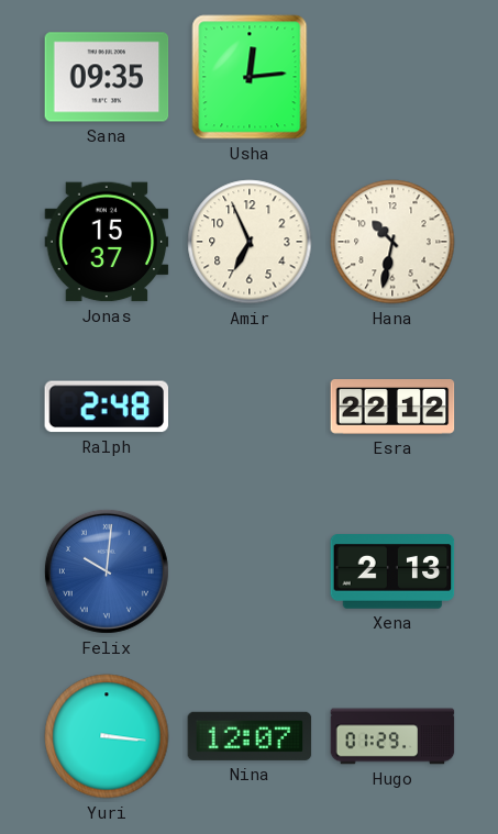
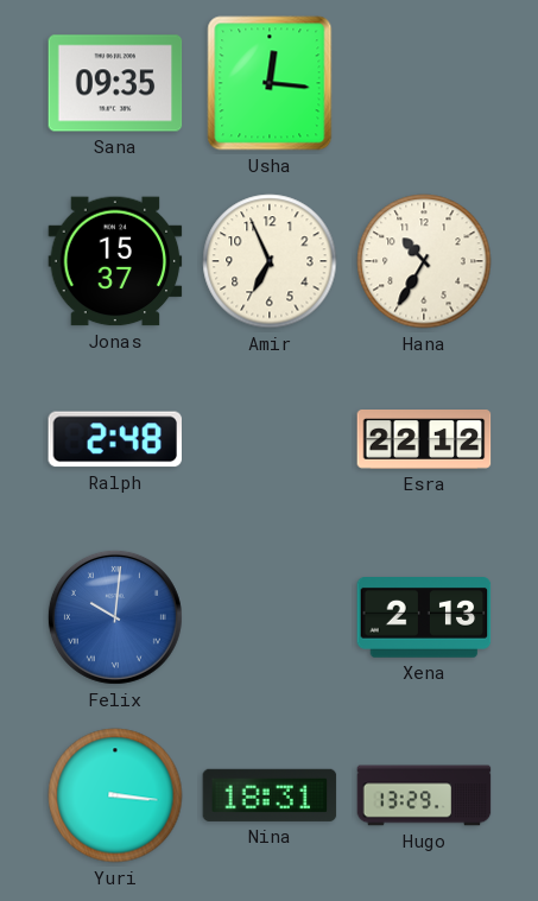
Usha: 12:14 -> 12:16
Hana: 10:32 -> 10:35
Nina: 12:07 -> 18:31
Hugo: 01:29 -> 13:29
